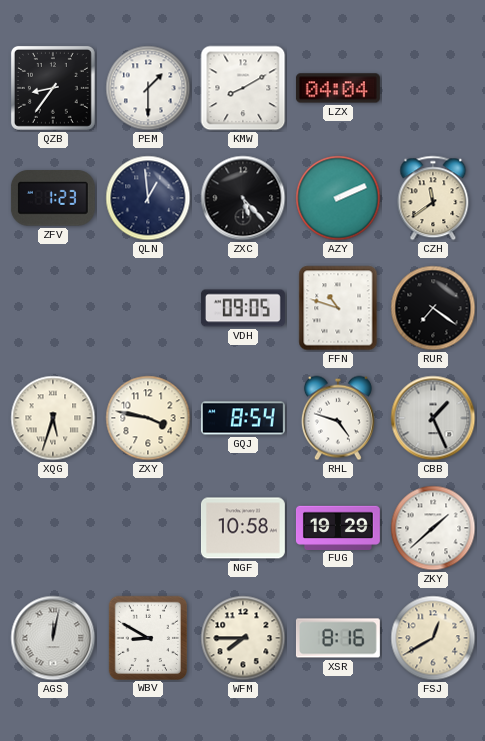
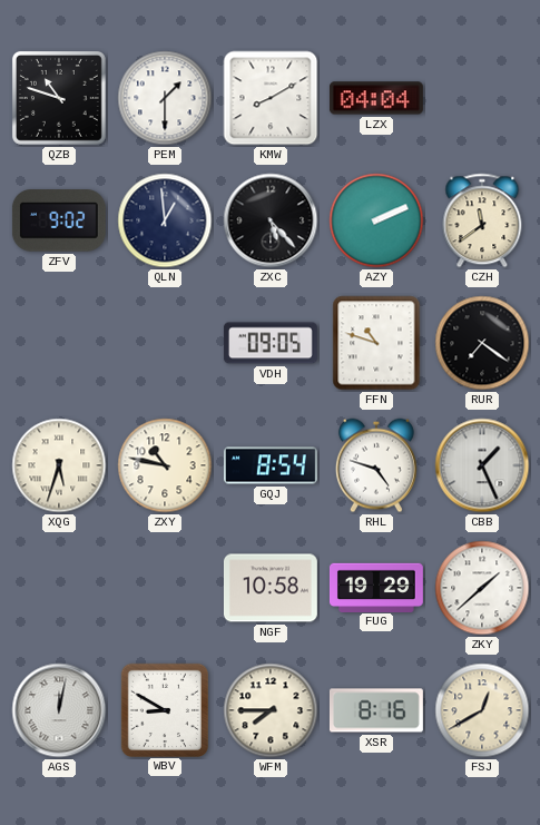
QZB: 8:36 -> 10:48
ZFV: 1:23 -> 9:02
ZXY: 3:47 -> 10:47
